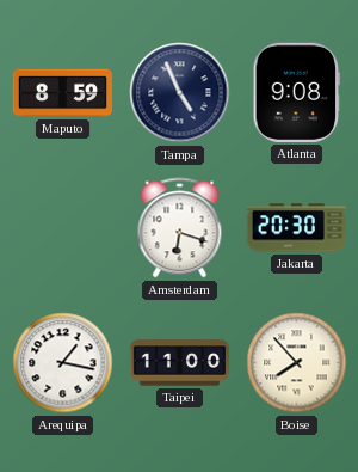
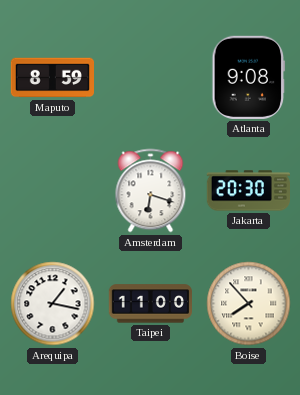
Tampa: 4:56 -> none
